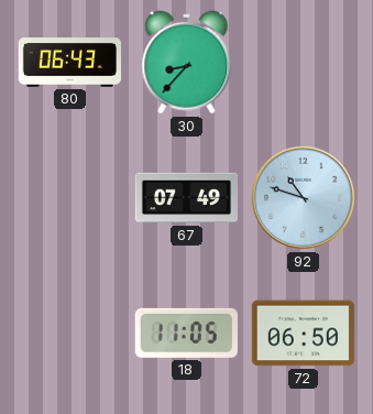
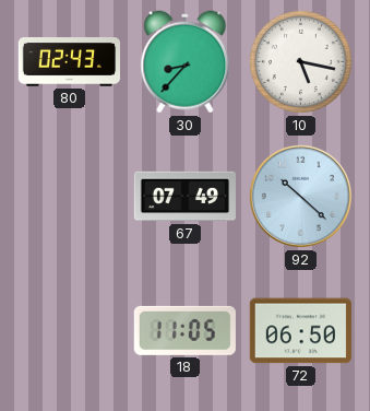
80: 06:43 -> 02:43
10: none -> 5:17
92: 10:48 -> 10:22
